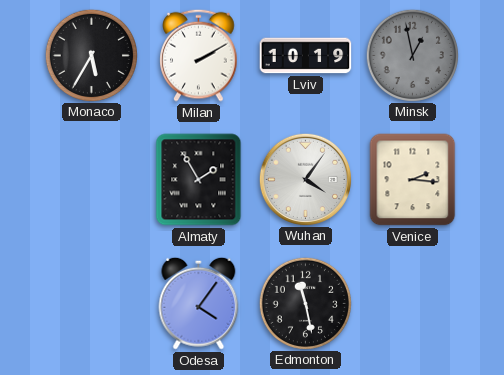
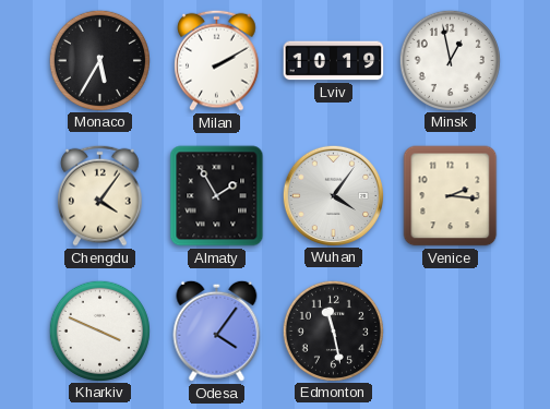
Minsk dial: grey -> white
Chengdu: none -> 4:06
Kharkiv: none -> 3:49
